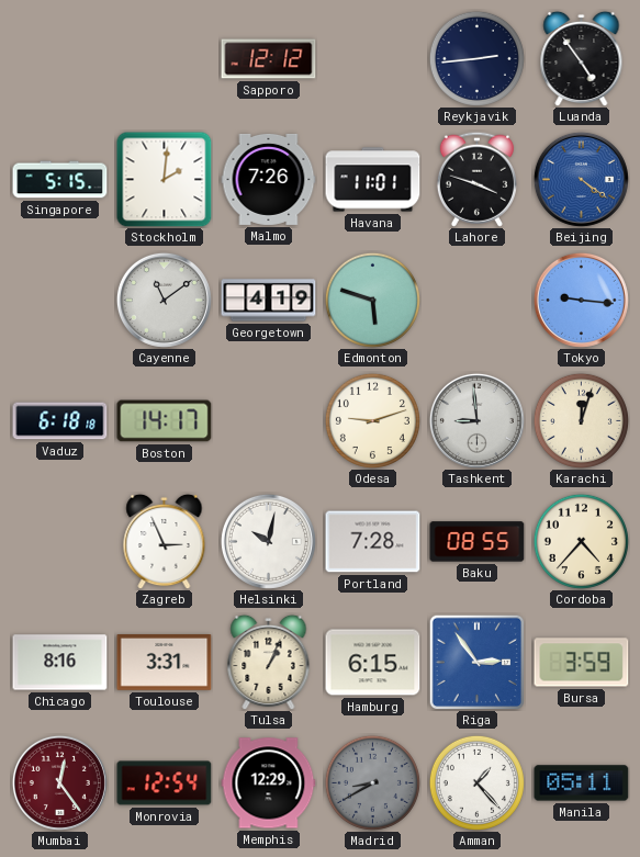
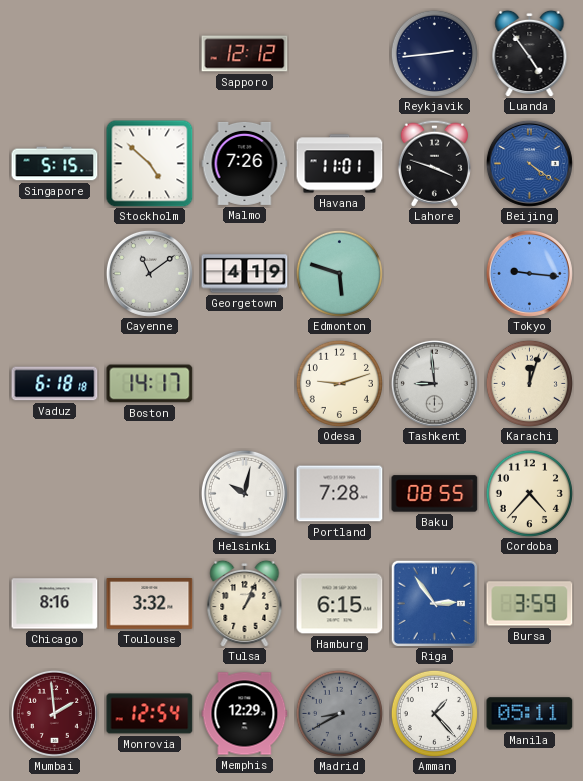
Stockholm: 2:01 -> 4:52
Zagreb: 2:56 -> none
Toulouse: 3:31 -> 3:32
Mumbai: 12:24 -> 1:59
